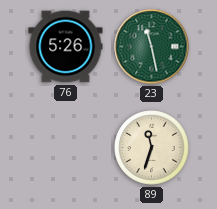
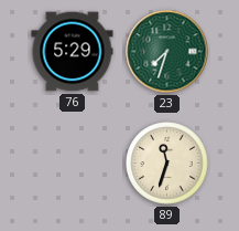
76: 5:26 -> 5:29
23: 11:28 -> 7:33
